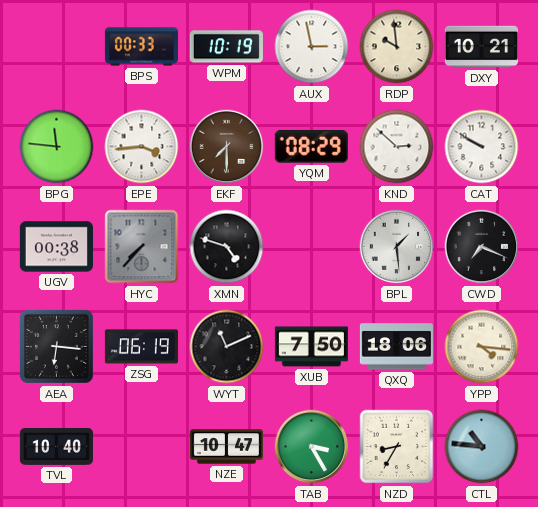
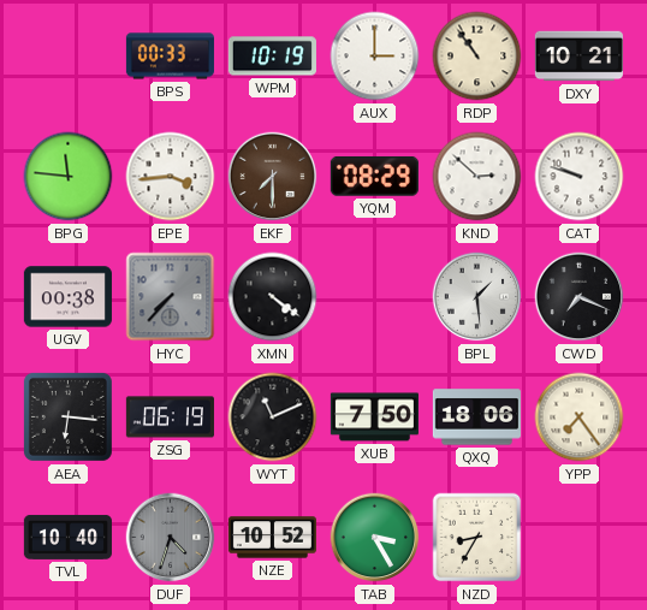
AUX: 2:58 -> 3:00
RDP: 9:59 -> 10:54
CAT: 9:50 -> 9:48
XMN: 4:48 -> 4:21
YPP: 4:16 -> 7:24
DUF: none -> 4:33
NZE: 10:47 -> 10:52
CTL: 10:46 -> none
